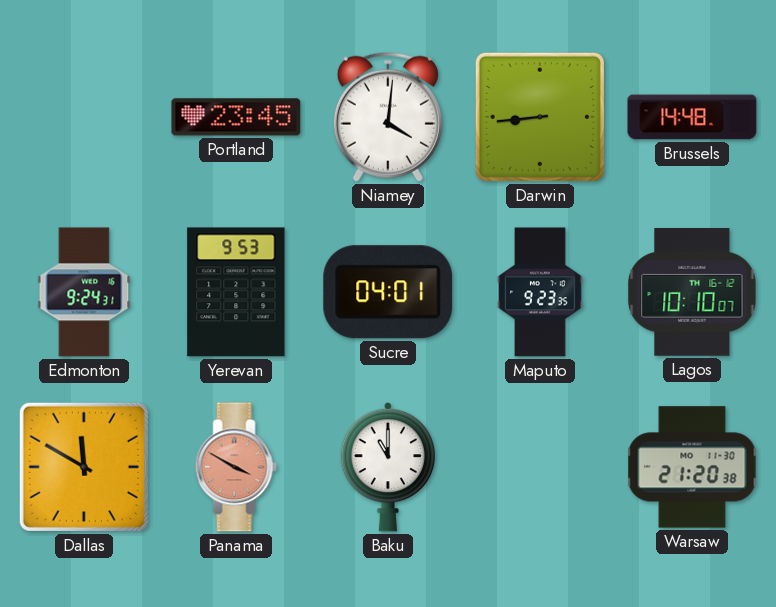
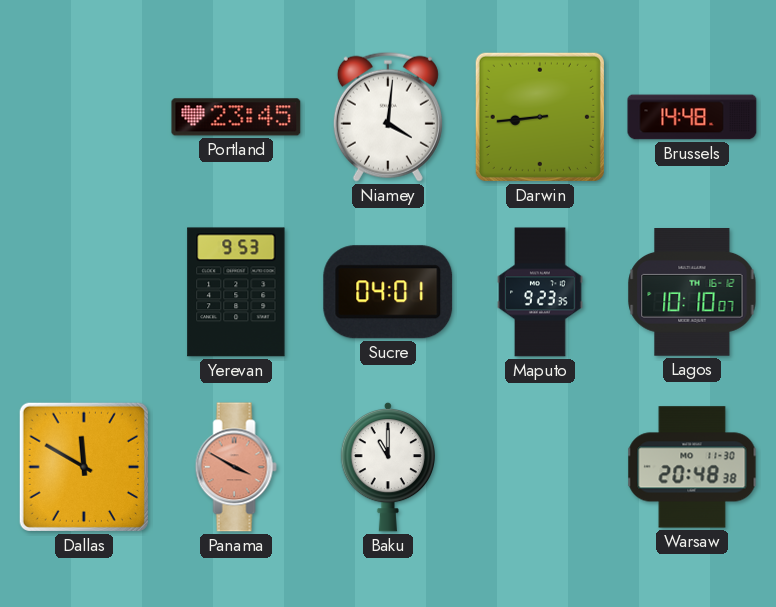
Edmonton: 9:24 -> none
Warsaw: 21:20 -> 20:48
